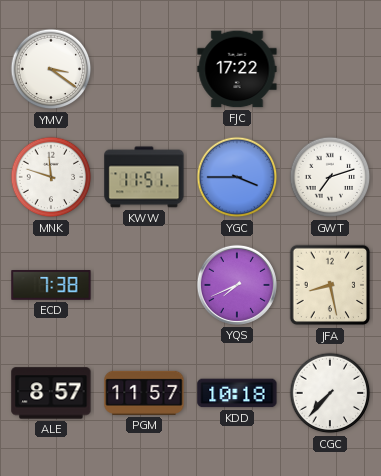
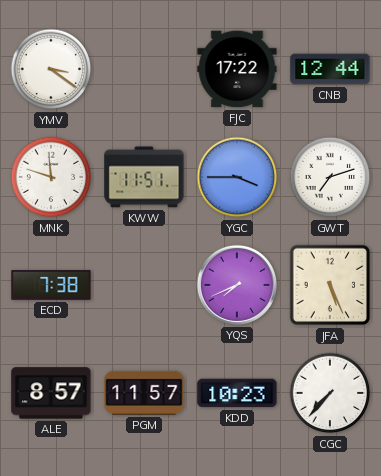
CNB: none -> 12:44
JFA: 8:28 -> 5:26
KDD: 10:18 -> 10:23
